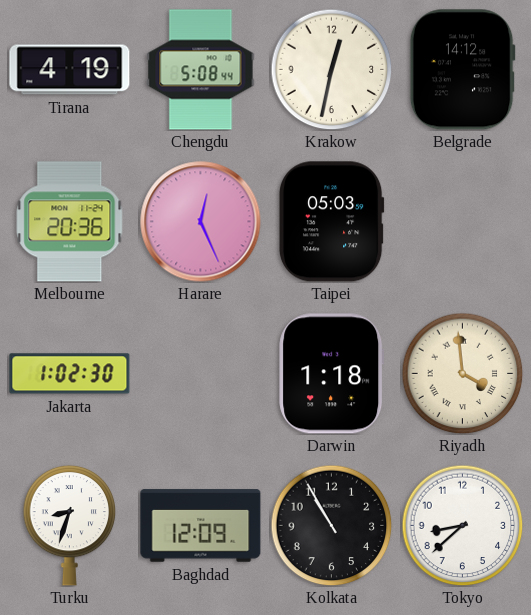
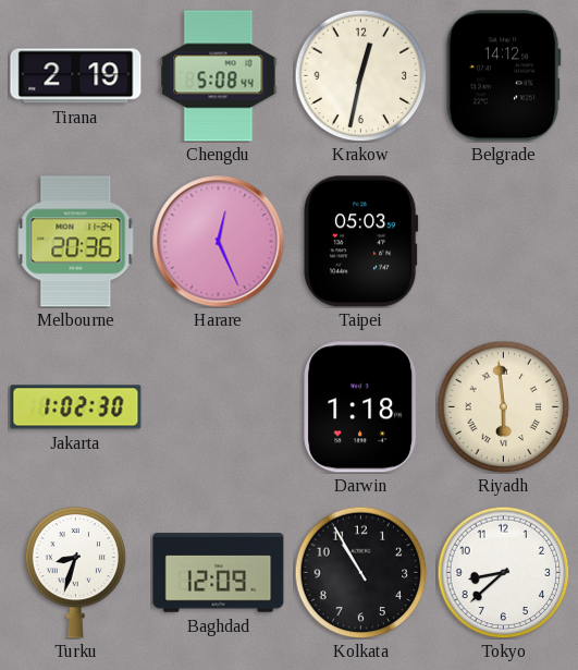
Tirana: 4:19 -> 2:19
Riyadh: 3:59 -> 5:59
